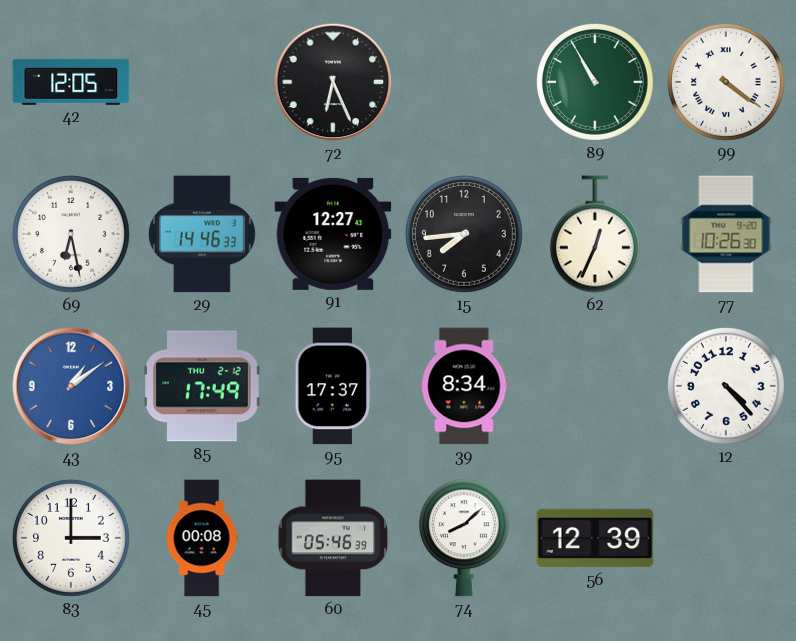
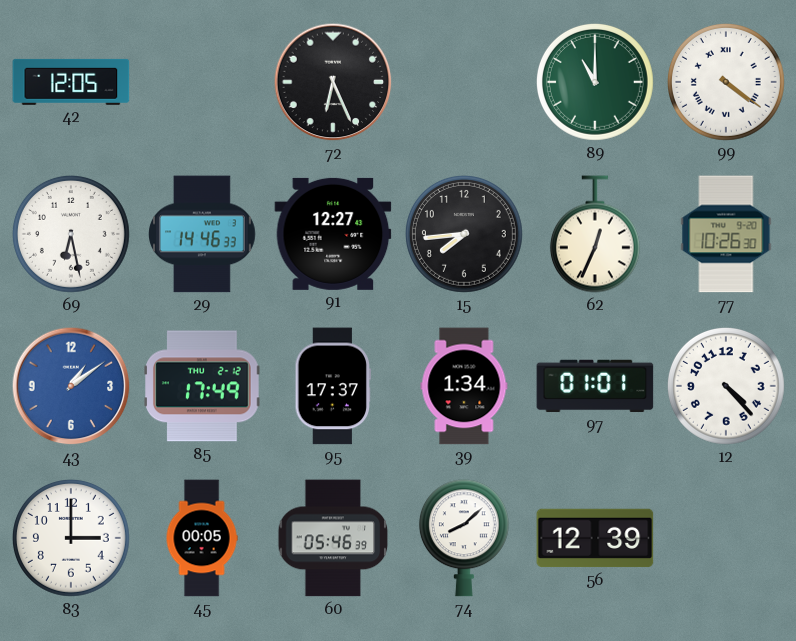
89: 10:55 -> 11:00
39: 8:34 -> 1:34
97: none -> 01:01
45: 00:08 -> 00:05
